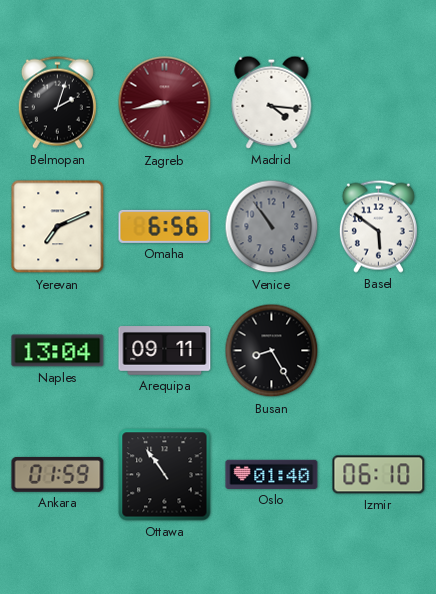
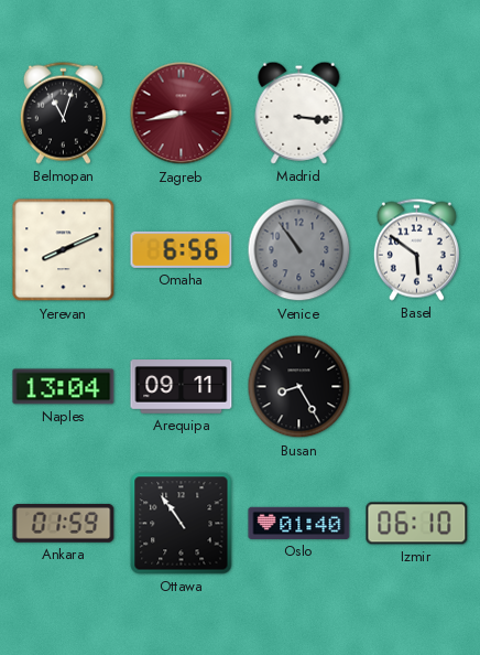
Belmopan: 2:03 -> 11:03
Madrid: 4:16 -> 3:16
Yerevan: 7:11 -> 8:11
